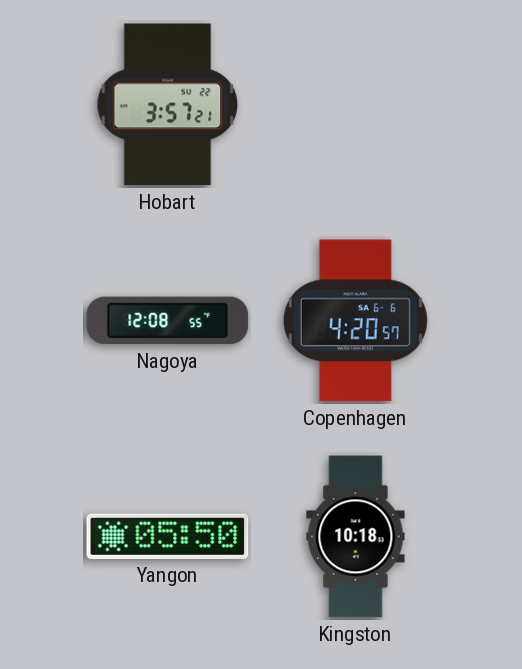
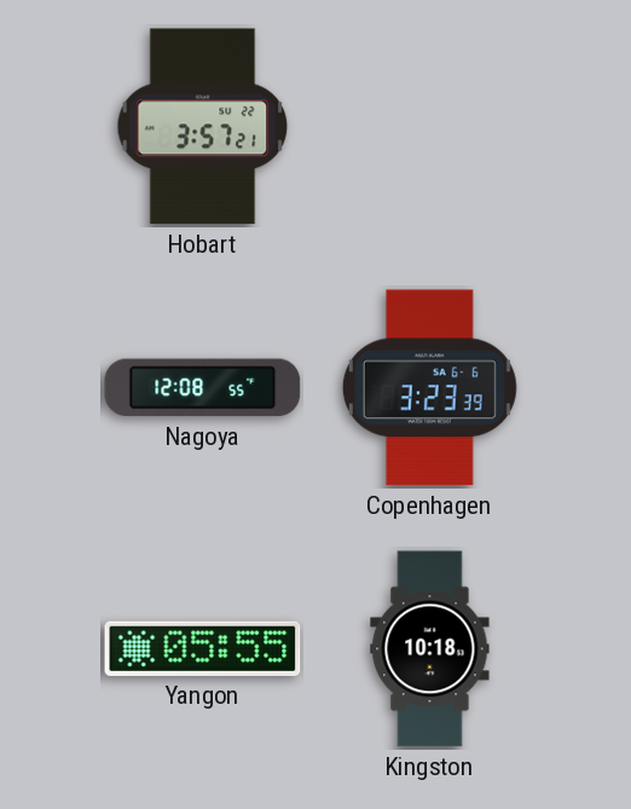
Copenhagen: 4:20 -> 3:23
Yangon: 05:50 -> 05:55
